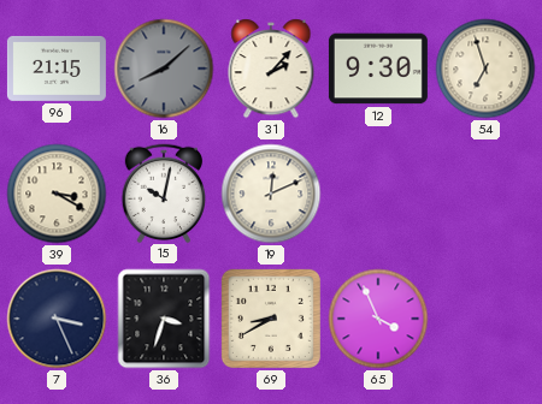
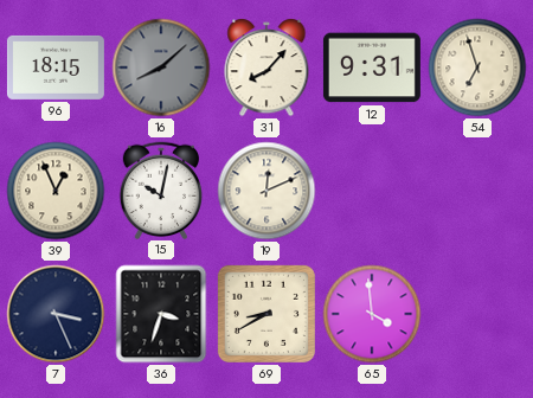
96: 21:15 -> 18:15
31: 2:07 -> 8:07
12: 9:30 -> 9:31
39: 3:20 -> 12:56
65: 3:56 -> 3:59
